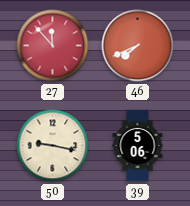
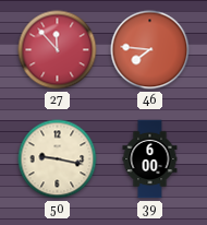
46: 7:41 -> 7:46
39: 5:06 -> 6:00
